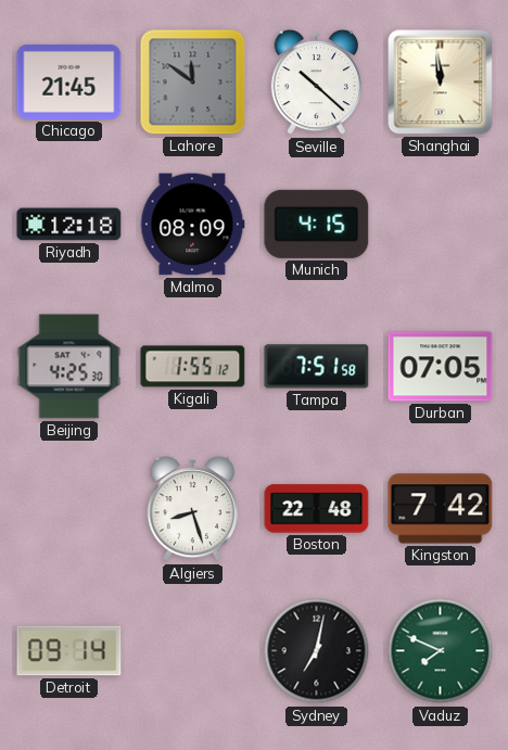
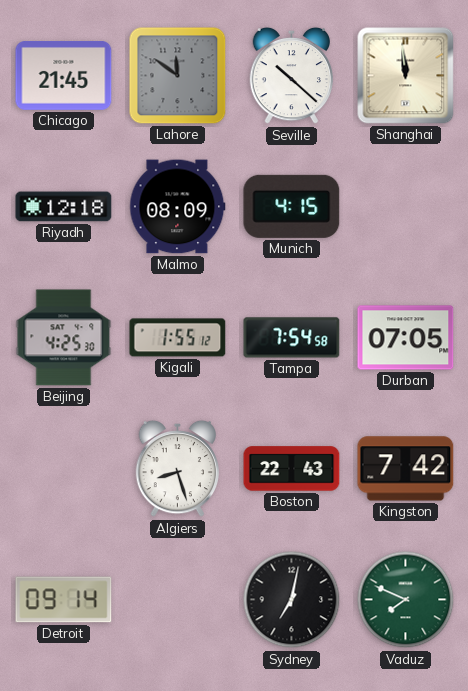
Tampa: 7:51 -> 7:54
Boston: 22:48 -> 22:43
